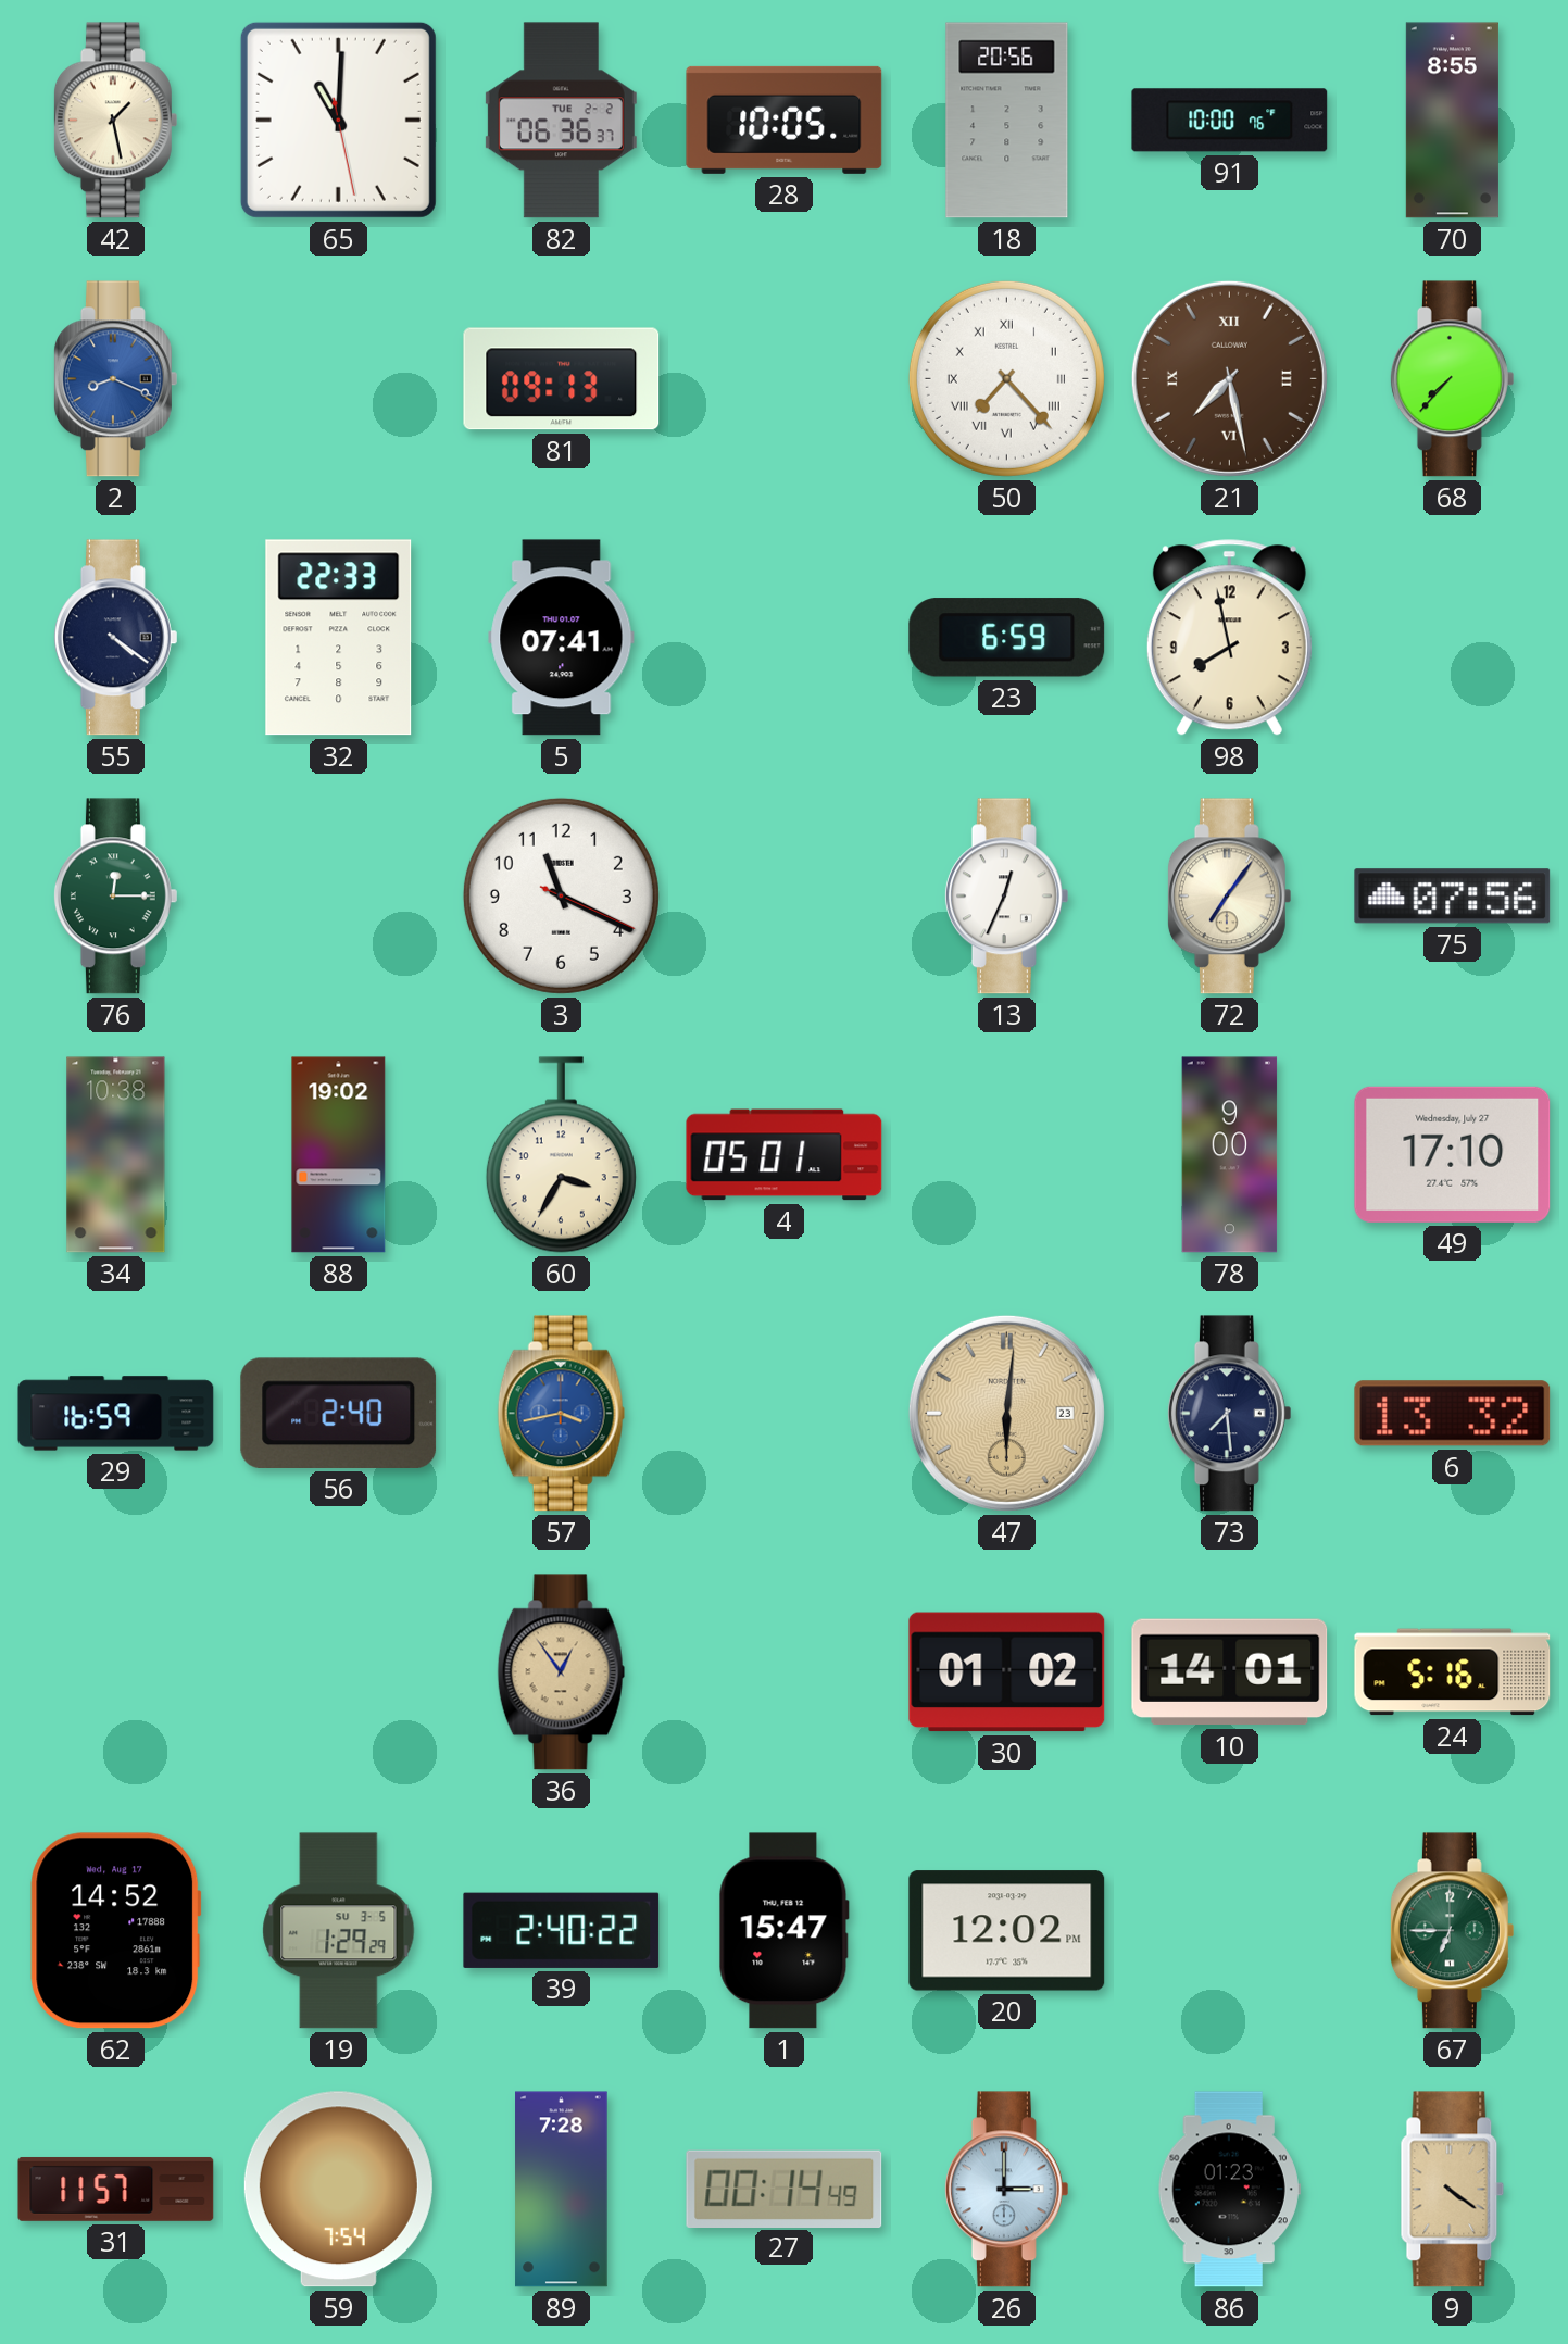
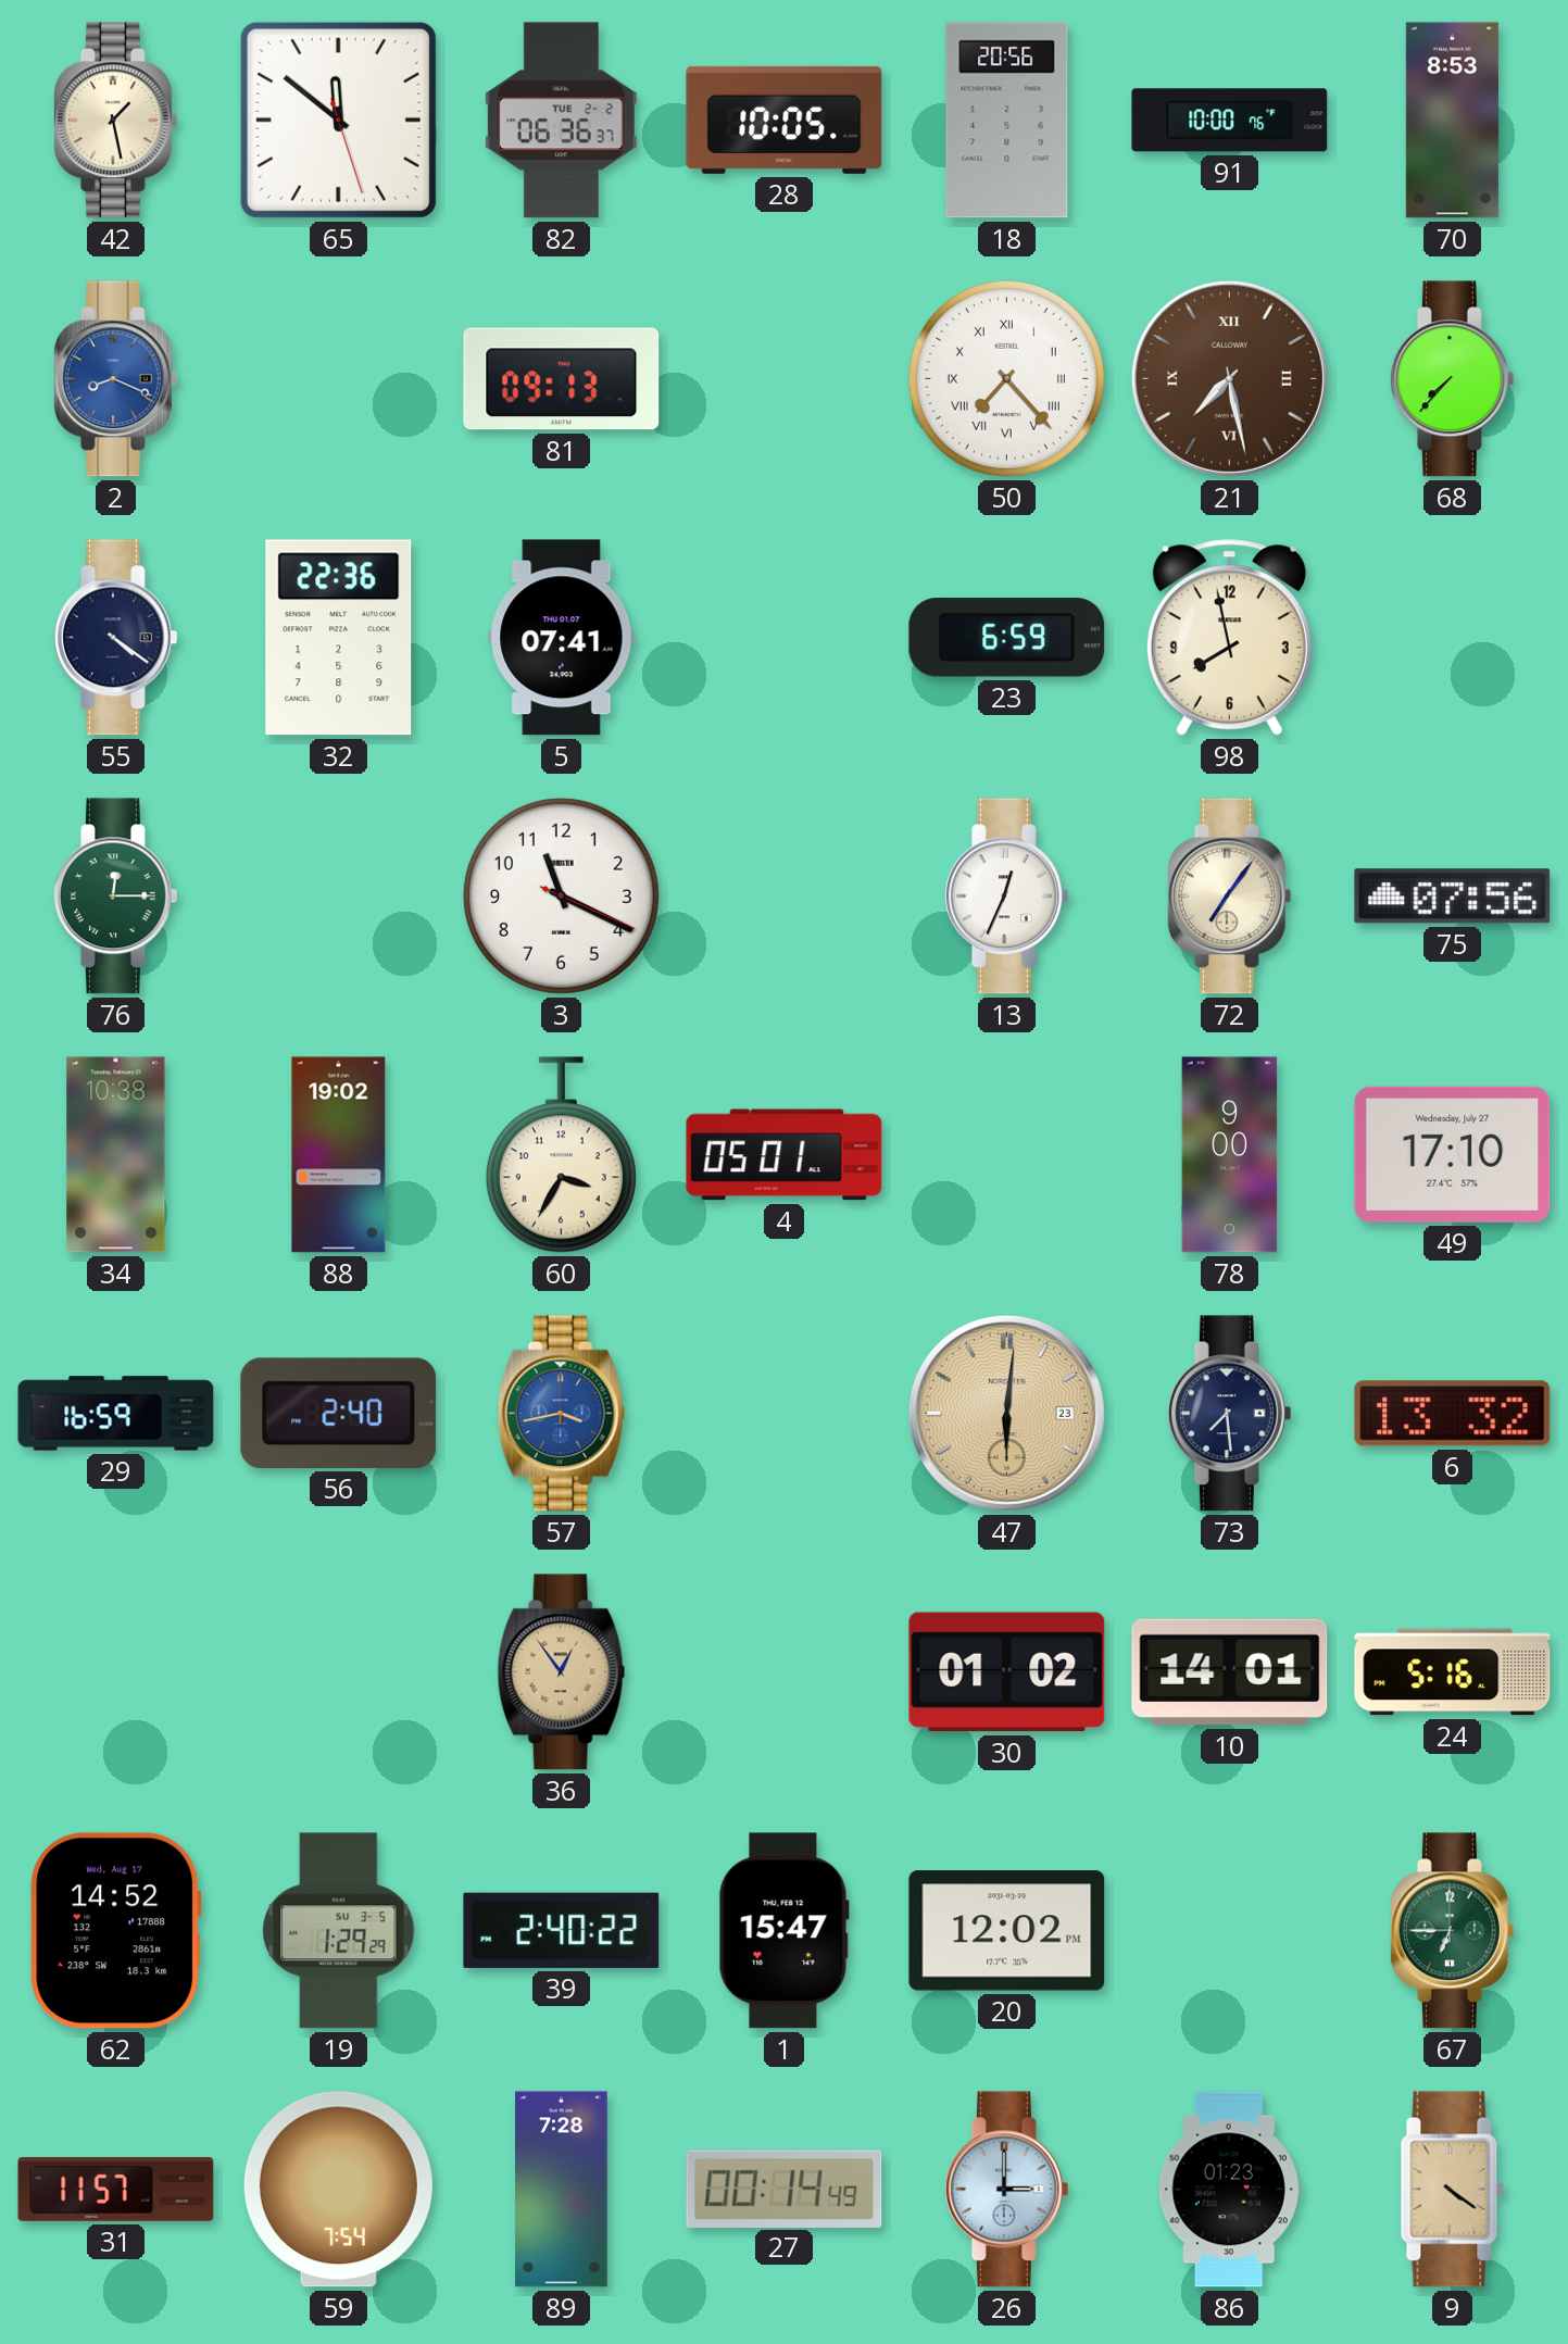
65: 11:00 -> 11:51
70: 8:55 -> 8:53
32: 22:33 -> 22:36
